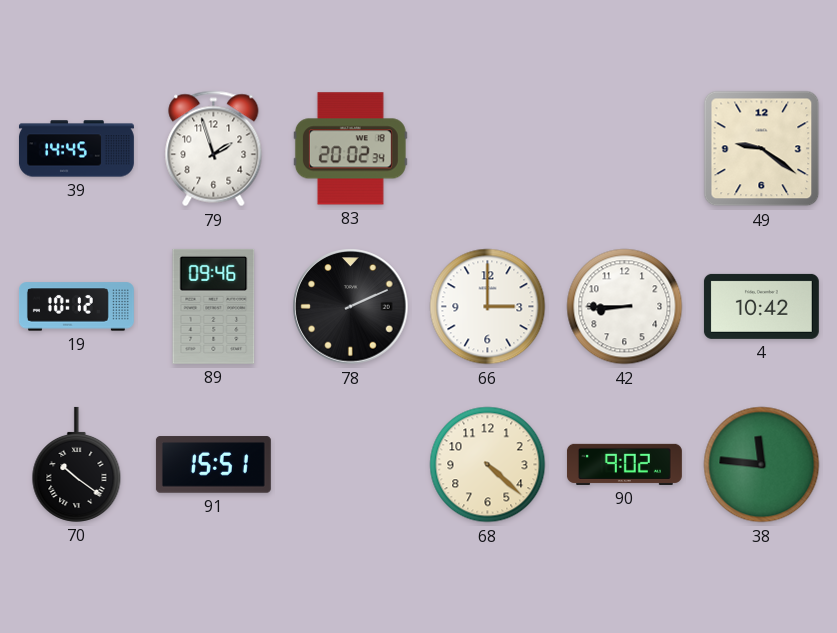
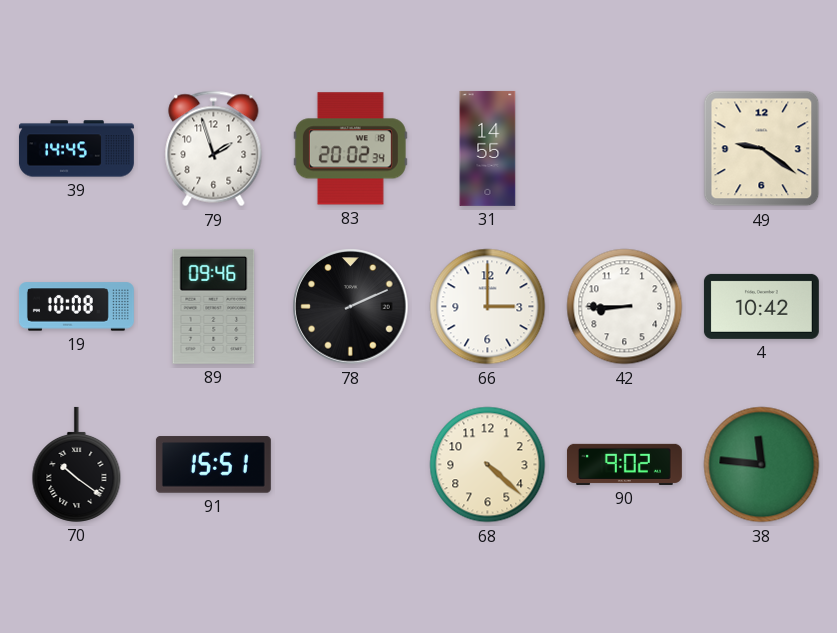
31: none -> 14:55
19: 10:12 -> 10:08
